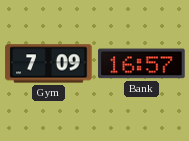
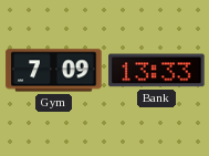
Bank: 16:57 -> 13:33
